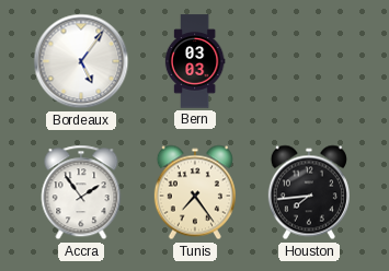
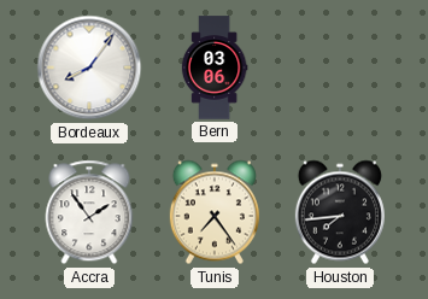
Bordeaux: 5:06 -> 8:06
Bern: 03:03 -> 03:06
